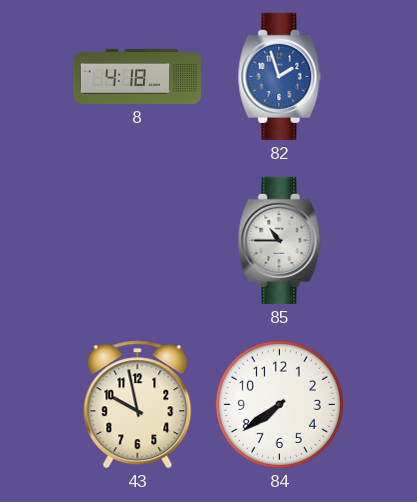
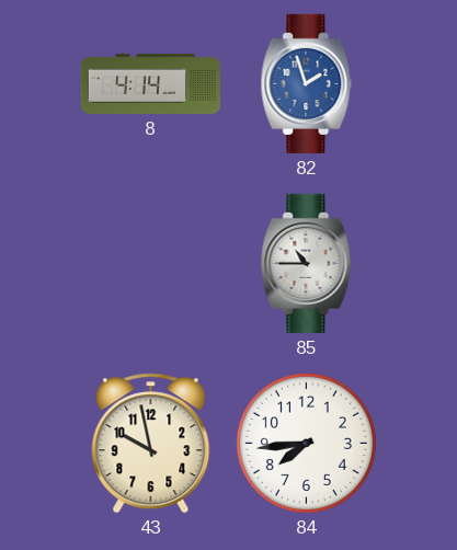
8: 4:18 -> 4:14
84: 7:39 -> 7:44
